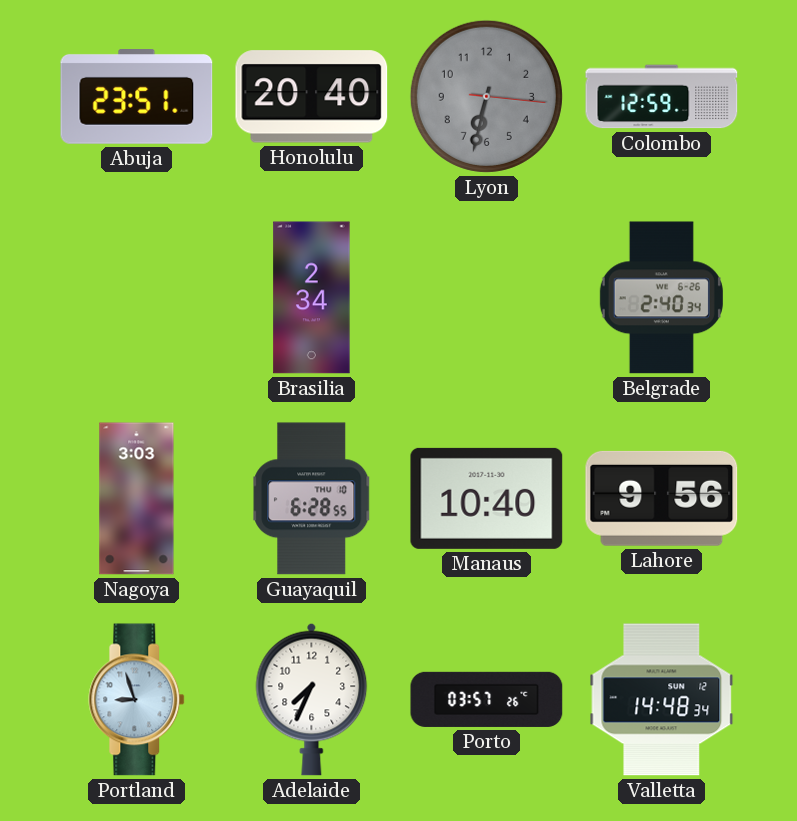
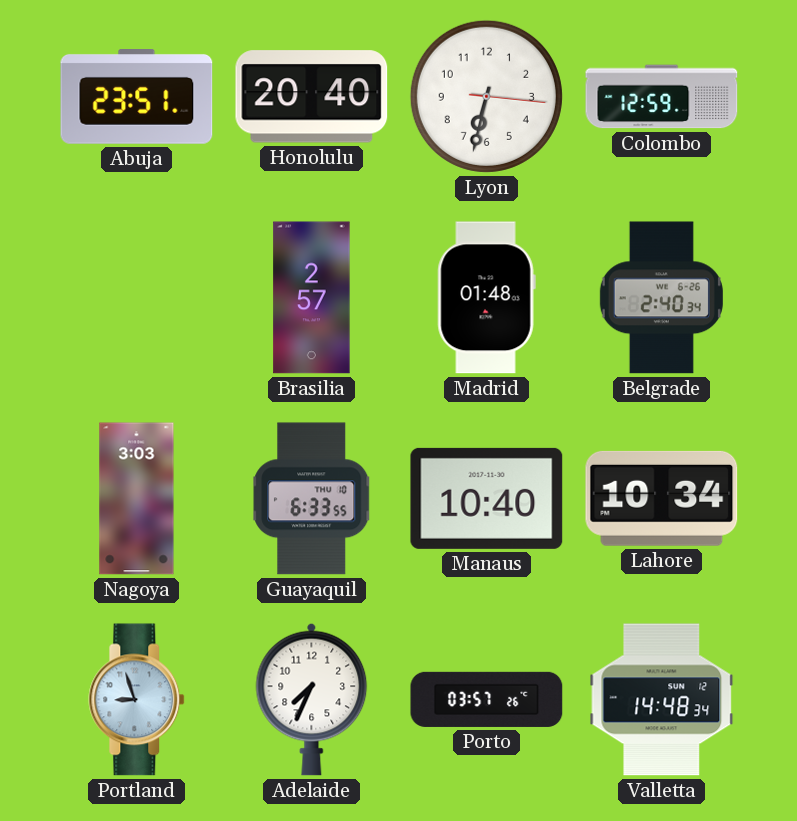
Lyon dial: grey -> white
Brasilia: 2:34 -> 2:57
Madrid: none -> 01:48
Guayaquil: 6:28 -> 6:33
Lahore: 9:56 -> 10:34
